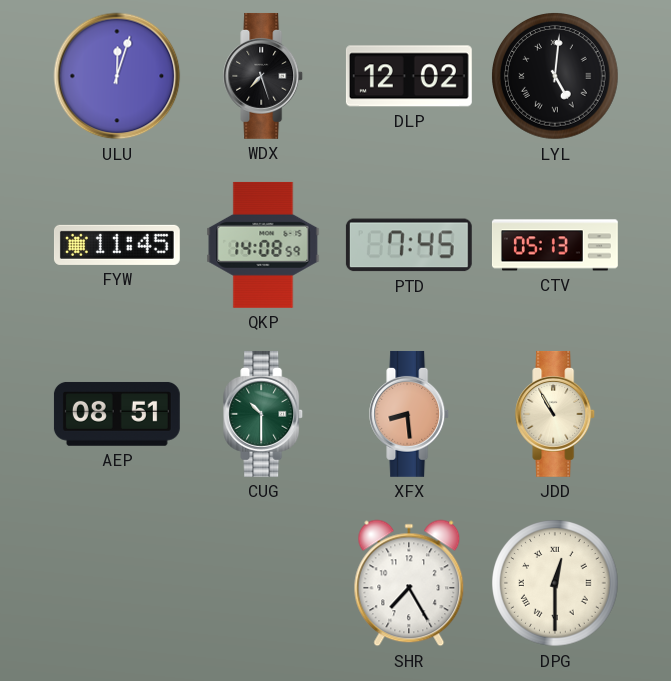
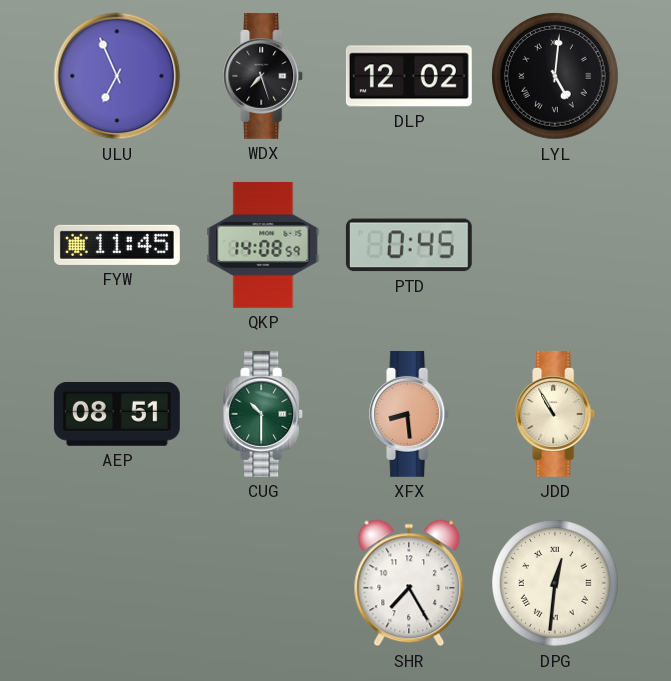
ULU: 12:03 -> 6:56
PTD: 7:45 -> 0:45
CTV: 05:13 -> none
DPG: 12:30 -> 12:31
